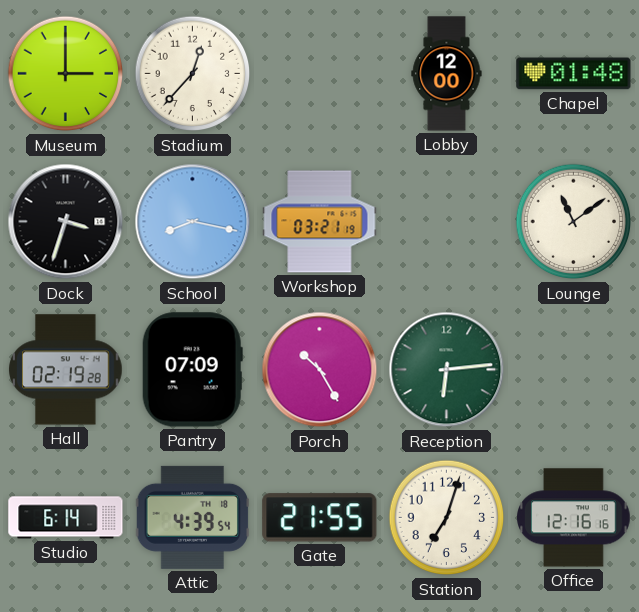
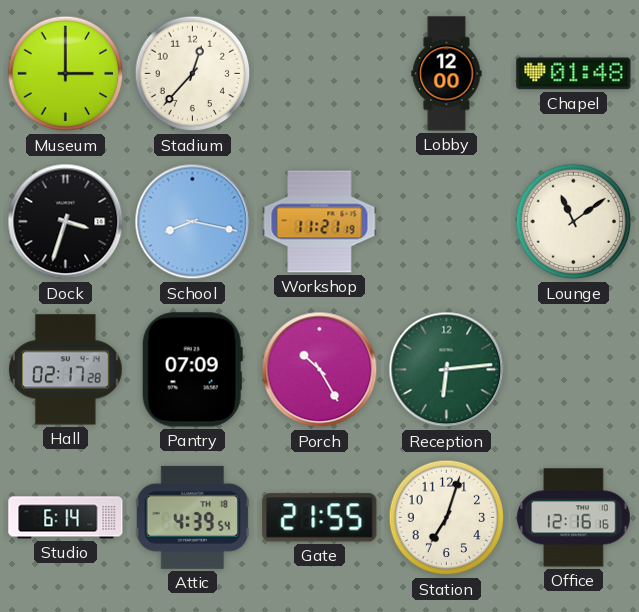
Workshop: 03:21 -> 11:21
Hall: 02:19 -> 02:17
